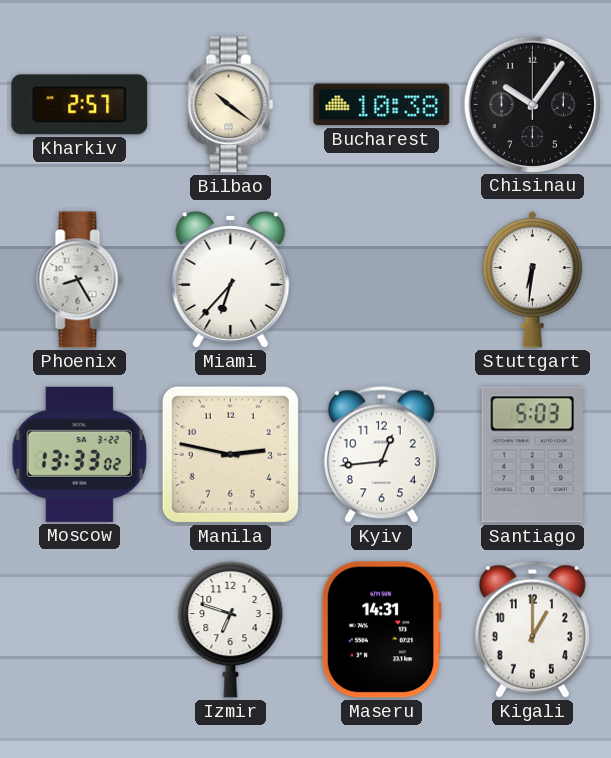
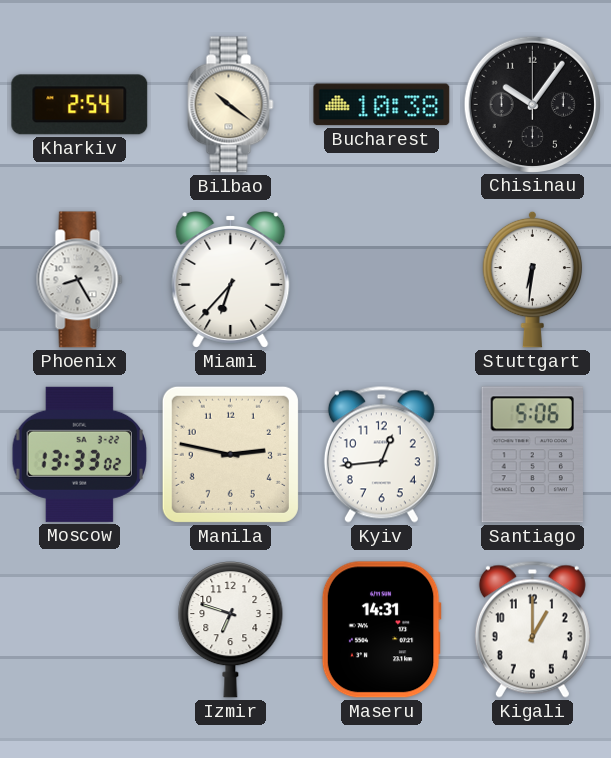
Kharkiv: 2:57 -> 2:54
Santiago: 5:03 -> 5:06
